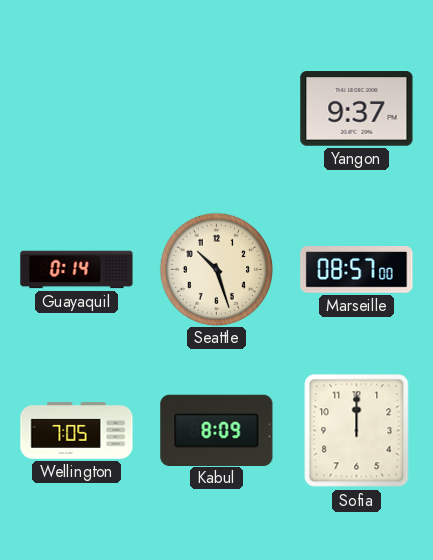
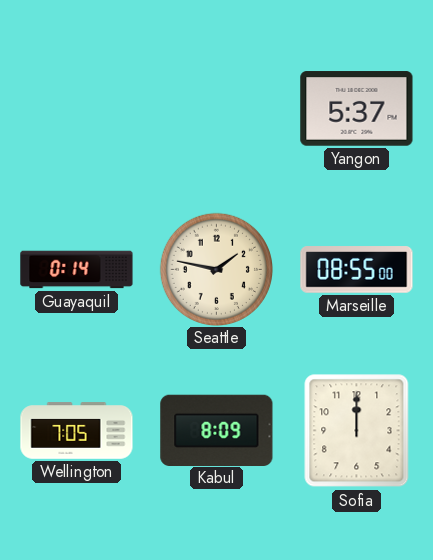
Yangon: 9:37 -> 5:37
Seattle: 10:27 -> 1:47
Marseille: 08:57 -> 08:55
